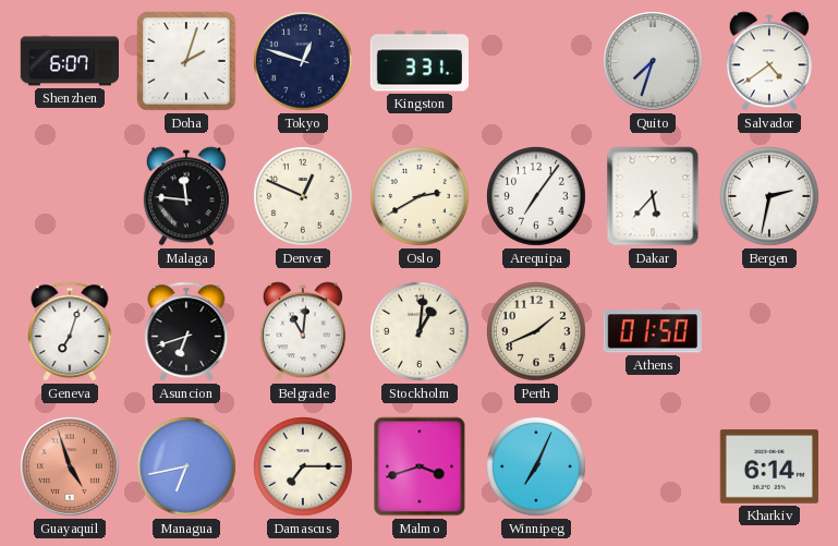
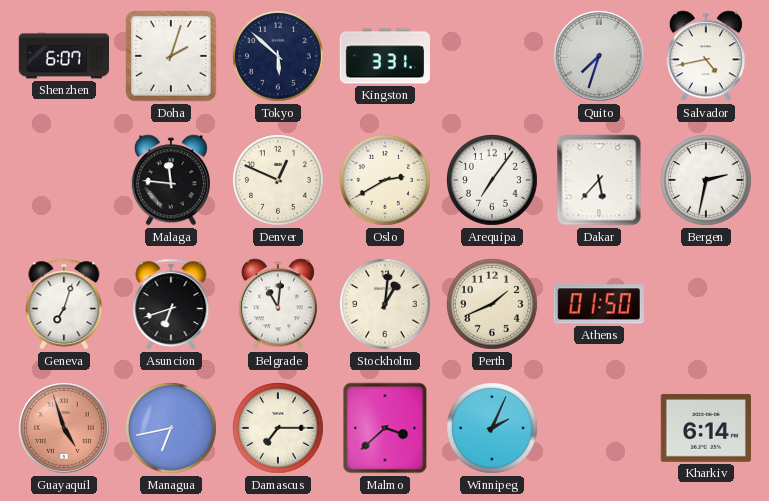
Tokyo: 12:48 -> 5:52
Salvador: 4:39 -> 4:43
Malmo: 3:42 -> 3:38
Winnipeg: 7:04 -> 2:04
